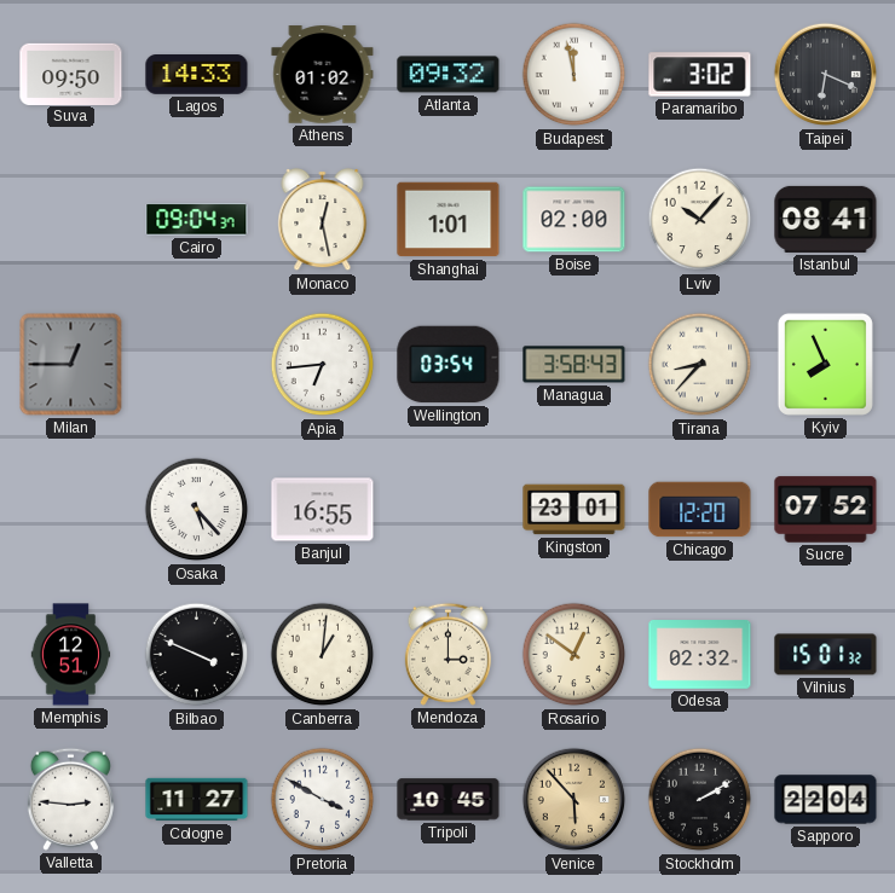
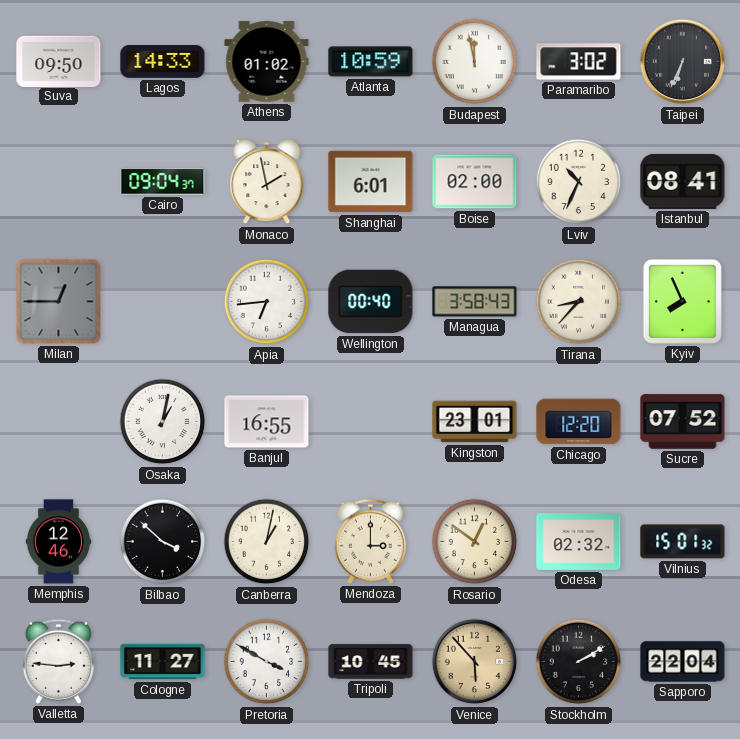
Atlanta: 09:32 -> 10:59
Taipei: 6:19 -> 6:34
Monaco: 12:28 -> 1:58
Shanghai: 1:01 -> 6:01
Lviv: 10:07 -> 10:34
Wellington: 03:54 -> 00:40
Osaka: 5:23 -> 1:02
Memphis: 12:51 -> 12:46
Bilbao: 3:49 -> 3:52
Canberra: 1:01 -> 1:02
